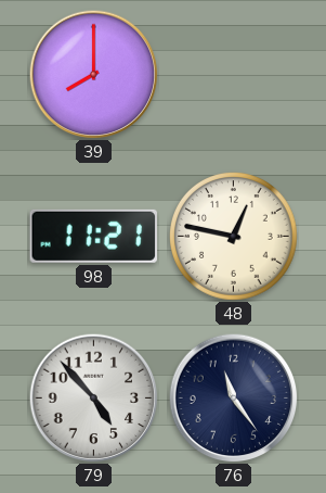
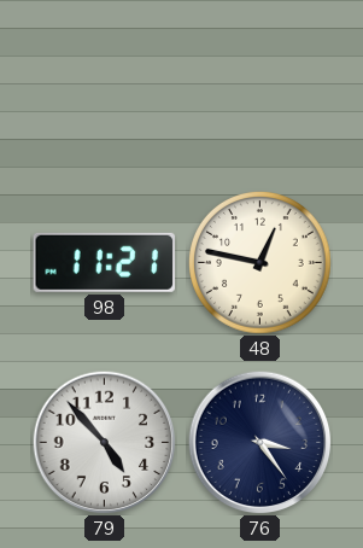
39: 8:00 -> none
76: 11:24 -> 3:24
